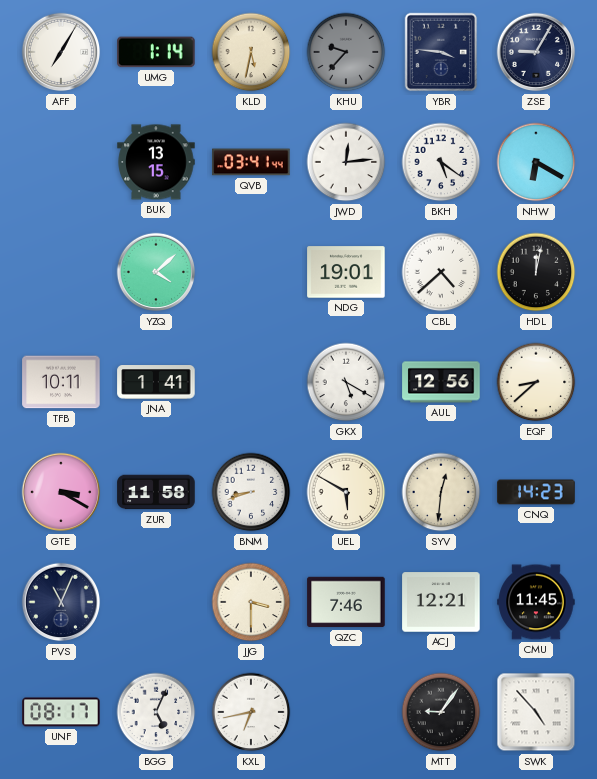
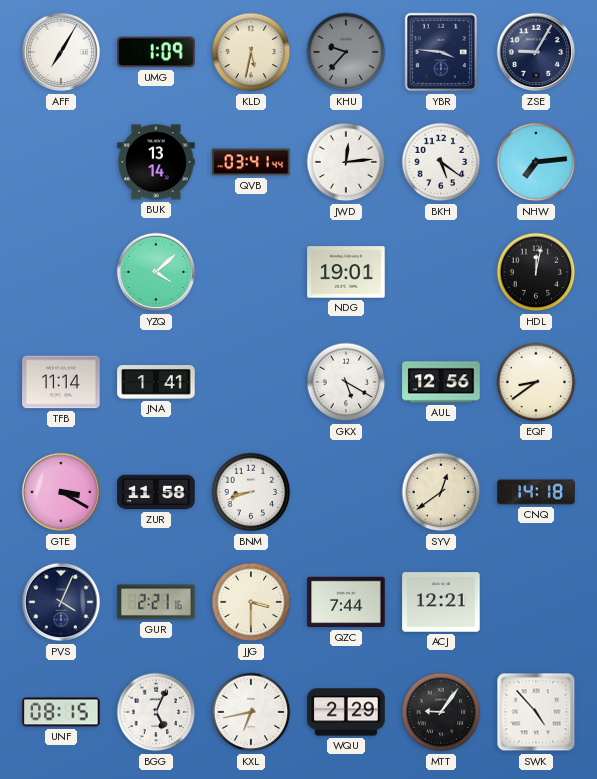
UMG: 1:14 -> 1:09
BUK: 13:15 -> 13:14
NHW: 6:20 -> 7:14
CBL: 4:38 -> none
TFB: 10:11 -> 11:14
EQF: 8:38 -> 8:39
UEL: 5:50 -> none
SYV: 12:31 -> 12:39
CNQ: 14:23 -> 14:18
PVS: 11:04 -> 4:04
GUR: none -> 2:21
QZC: 7:46 -> 7:44
CMU: 11:45 -> none
UNF: 08:17 -> 08:15
WQU: none -> 2:29
